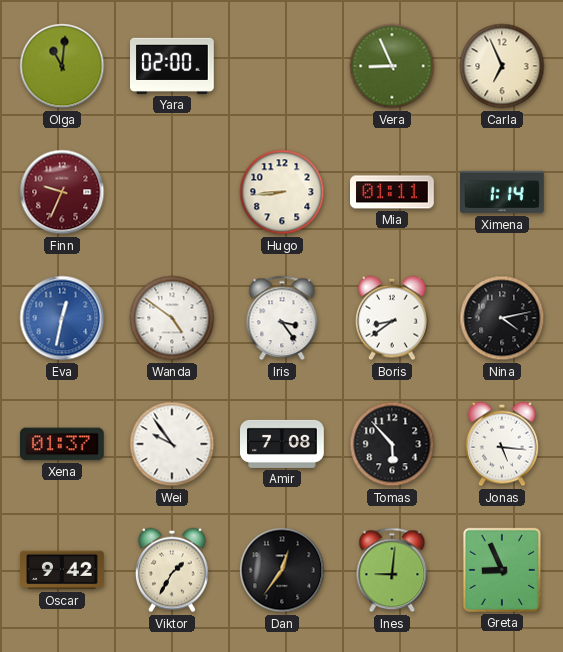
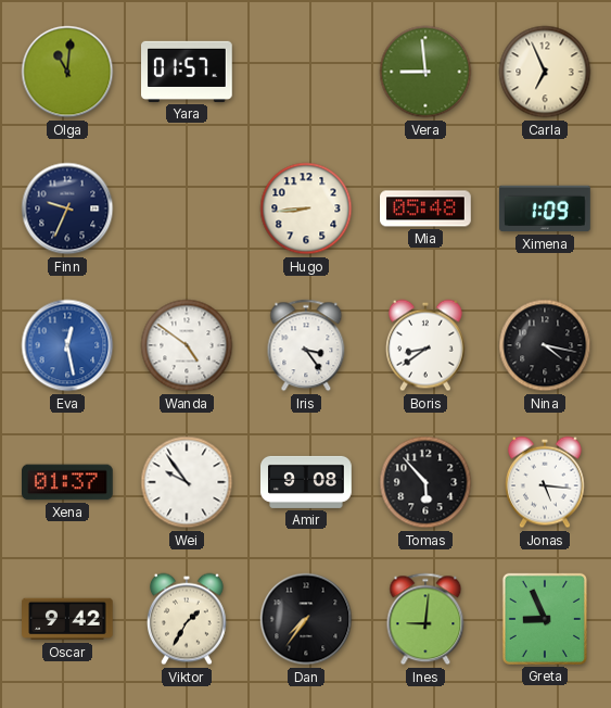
Yara: 02:00 -> 01:57
Vera: 8:56 -> 8:59
Finn dial: burgundy -> navy
Mia: 01:11 -> 05:48
Ximena: 1:14 -> 1:09
Eva: 12:32 -> 12:28
Nina: 4:13 -> 4:17
Amir: 7:08 -> 9:08
Dan: 12:36 -> 7:36
